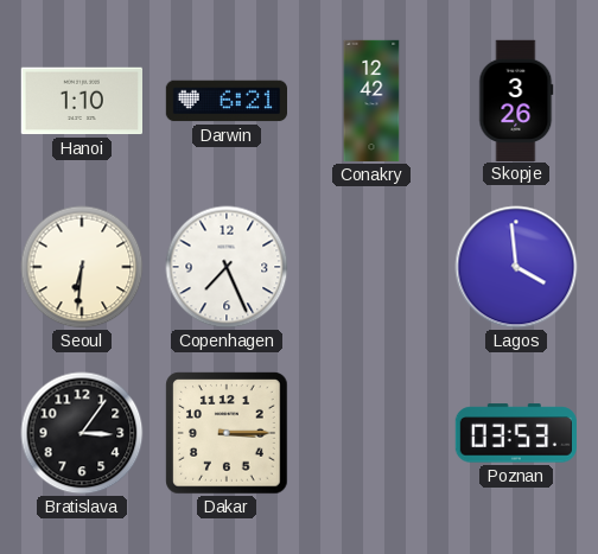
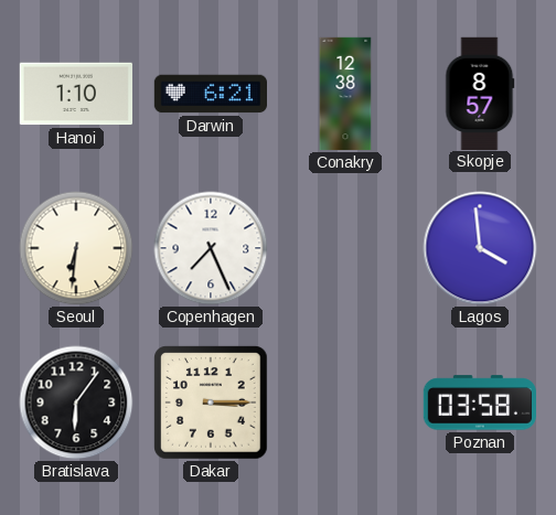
Conakry: 12:42 -> 12:38
Skopje: 3:26 -> 8:57
Bratislava: 3:06 -> 6:06
Poznan: 03:53 -> 03:58
